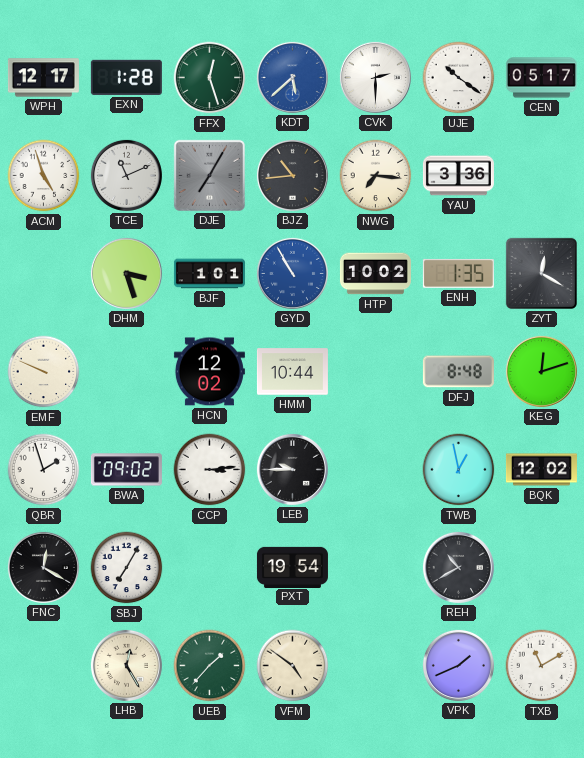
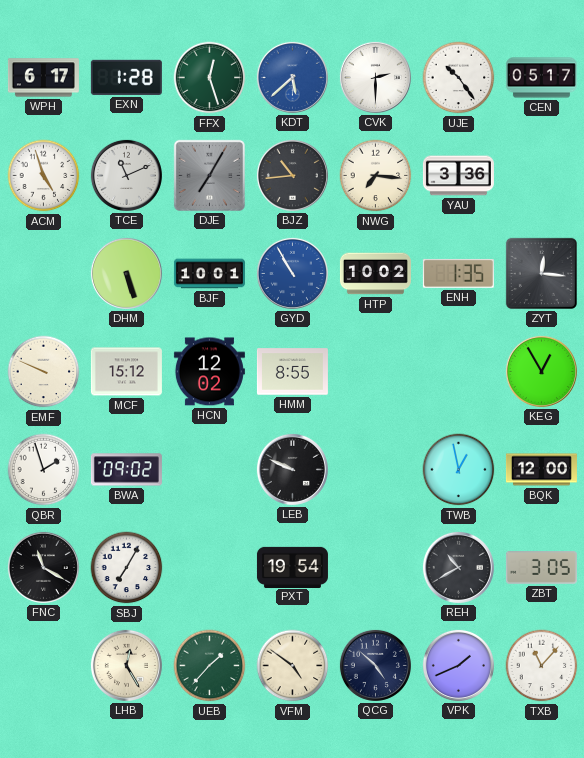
WPH: 12:17 -> 6:17
UJE: 10:21 -> 10:24
DHM: 3:27 -> 5:27
BJF: 1:01 -> 10:01
ZYT: 12:20 -> 12:16
MCF: none -> 15:12
HMM: 10:44 -> 8:55
DFJ: 8:48 -> none
KEG: 12:12 -> 12:55
CCP: 3:14 -> none
LEB: 9:45 -> 9:49
BQK: 12:02 -> 12:00
FNC: 12:20 -> 11:20
ZBT: none -> 3:05
QCG: none -> 4:52
TXB: 11:10 -> 11:07
